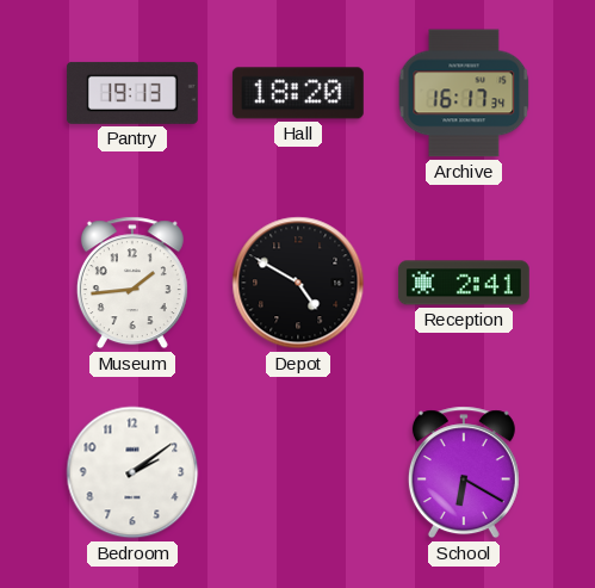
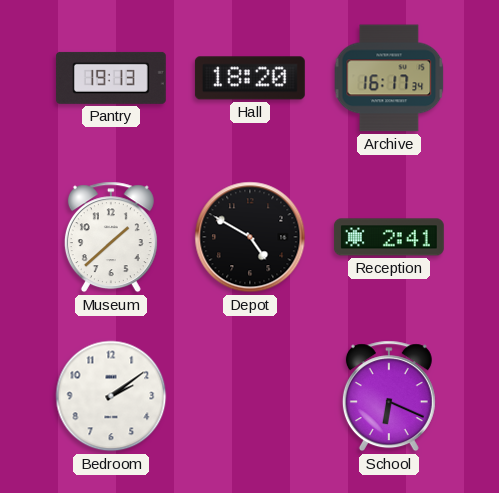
Museum: 1:44 -> 1:38
School: 6:20 -> 6:19
